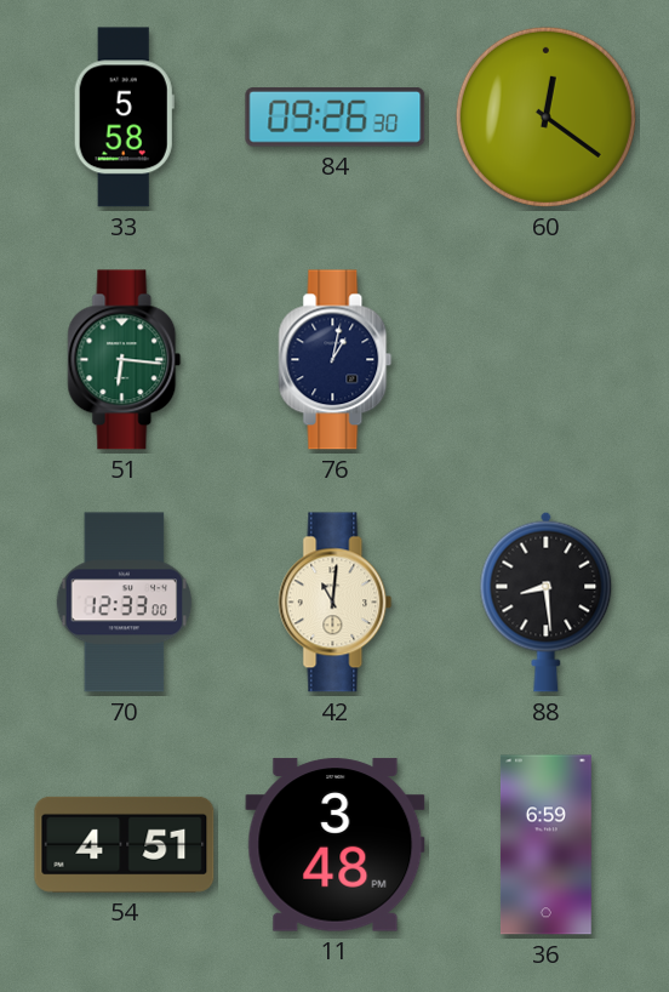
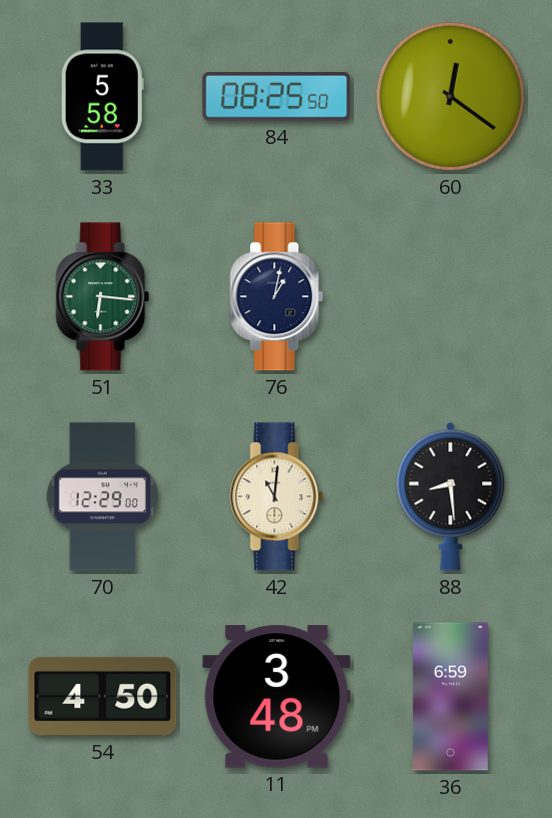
84: 09:26 -> 08:25
70: 12:33 -> 12:29
54: 4:51 -> 4:50
